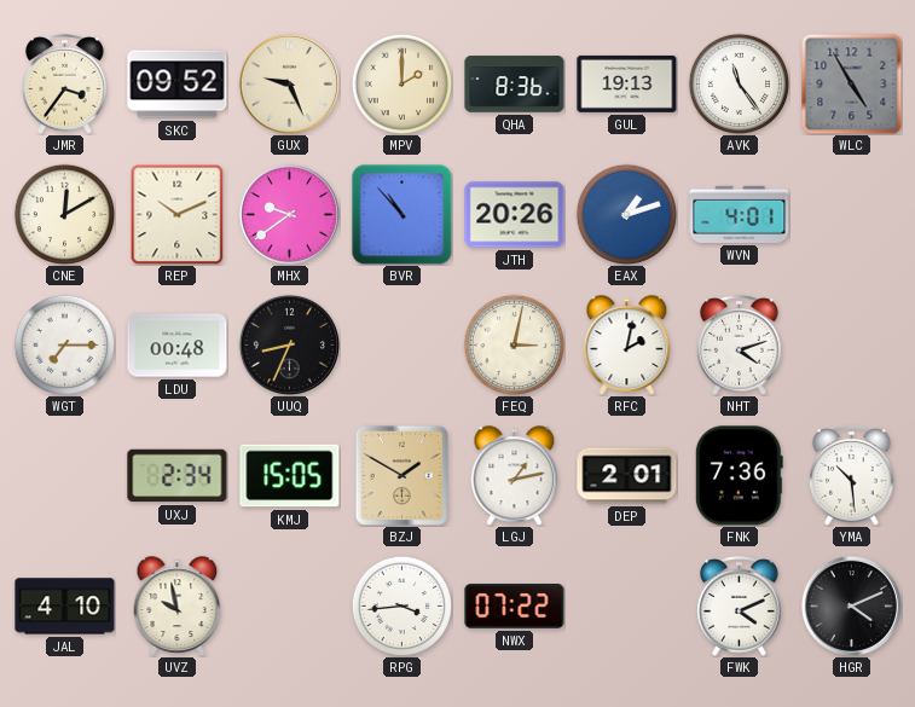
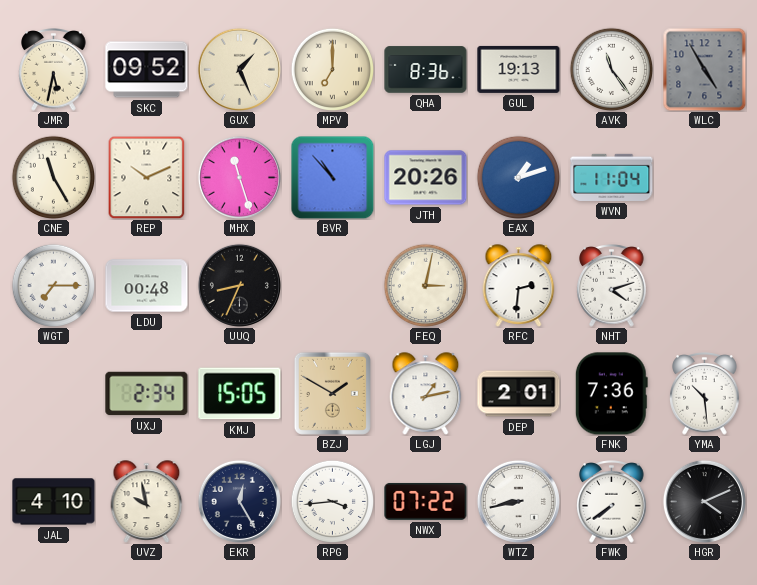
JMR: 3:36 -> 5:32
GUX: 9:26 -> 1:26
MPV: 2:00 -> 7:00
CNE: 12:10 -> 11:25
MHX: 9:39 -> 11:27
WVN: 4:01 -> 11:04
RFC: 2:02 -> 2:31
EKR: none -> 12:25
WTZ: none -> 8:43
FWK: 4:11 -> 7:39
